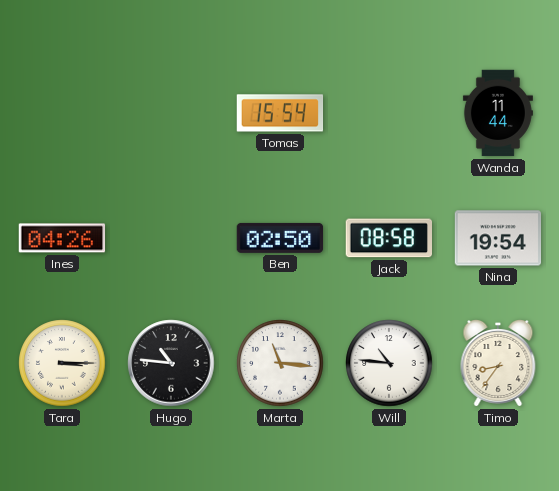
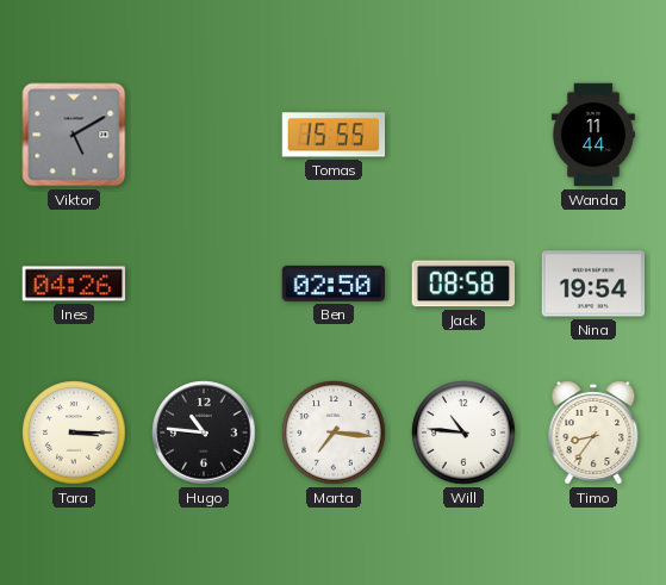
Viktor: none -> 5:10
Tomas: 15:54 -> 15:55
Marta: 11:16 -> 7:16
